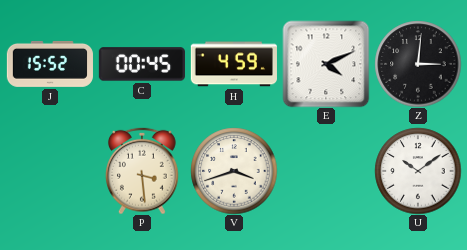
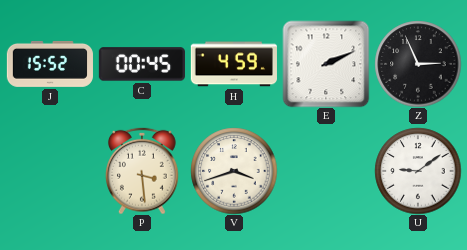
E: 4:11 -> 2:11
Z: 3:01 -> 2:56
U: 10:09 -> 9:09
